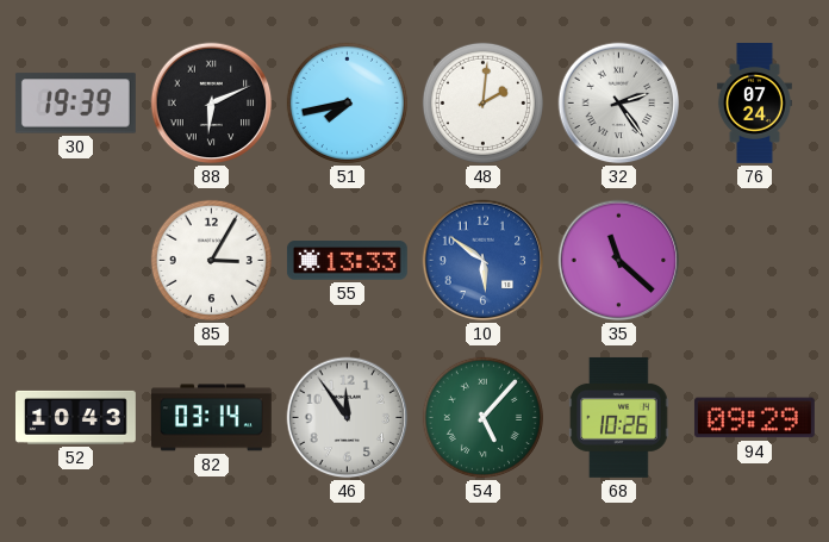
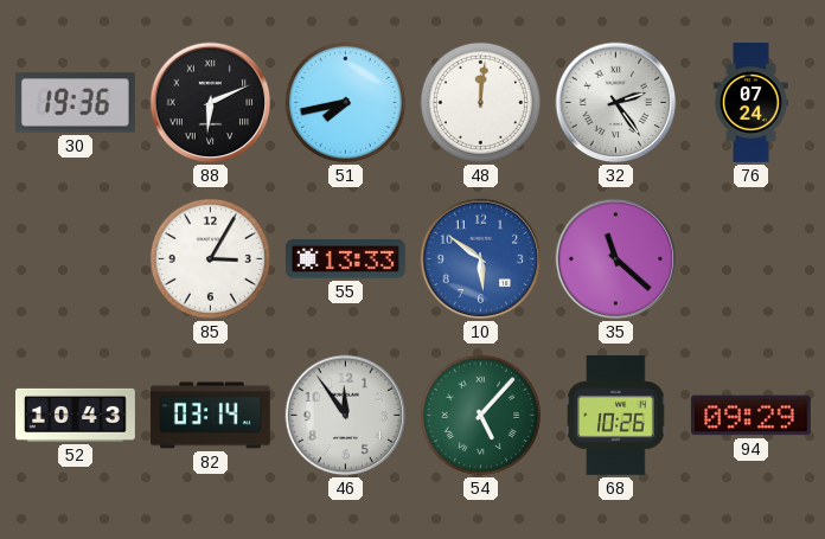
30: 19:39 -> 19:36
48: 2:01 -> 12:01
